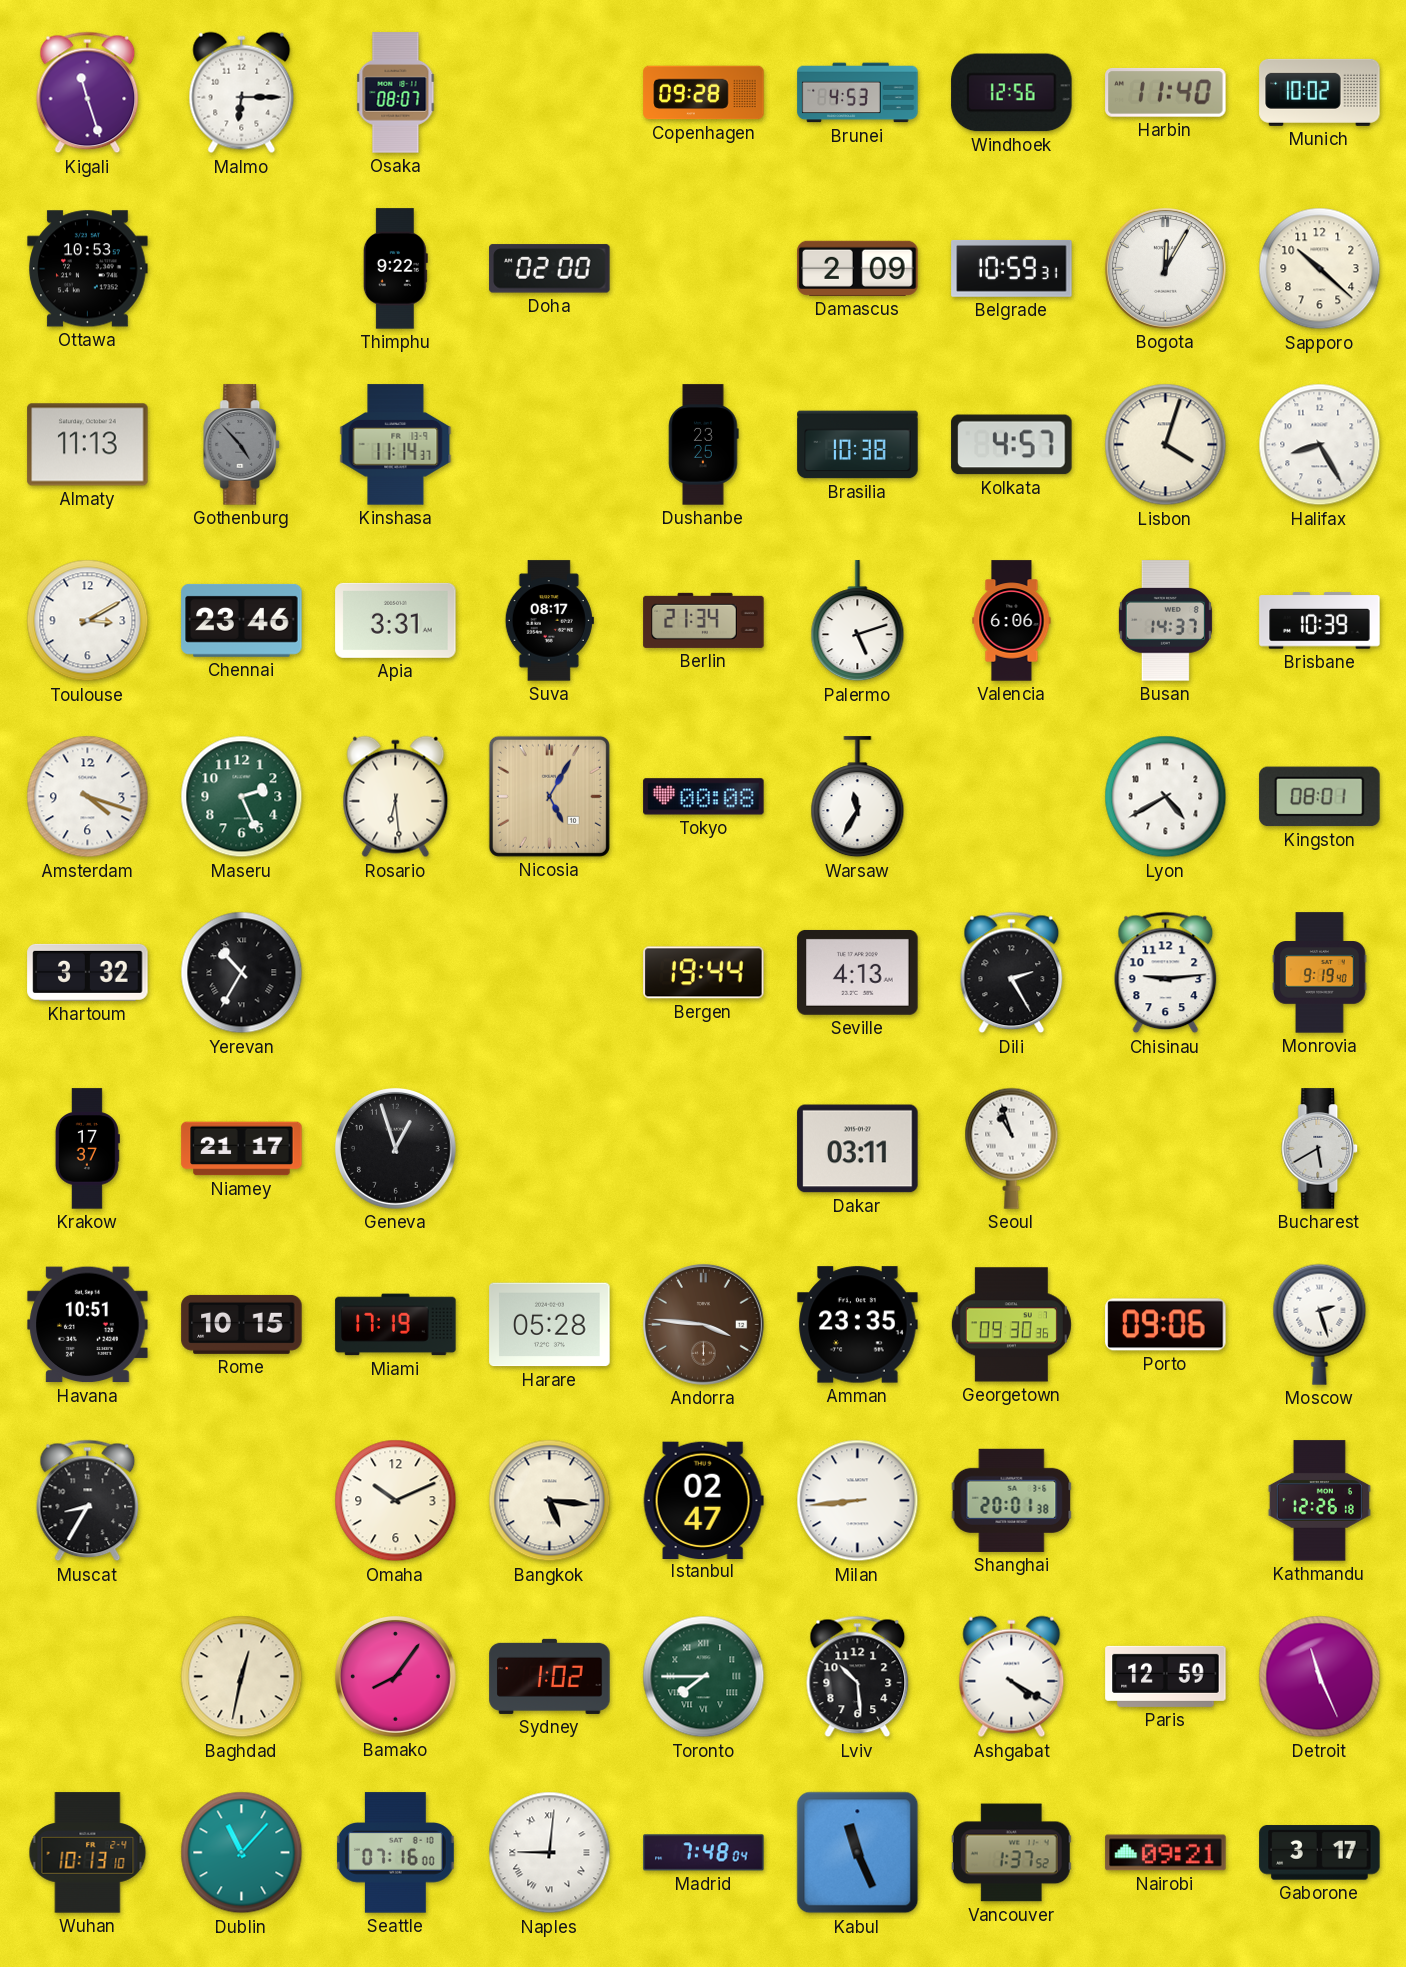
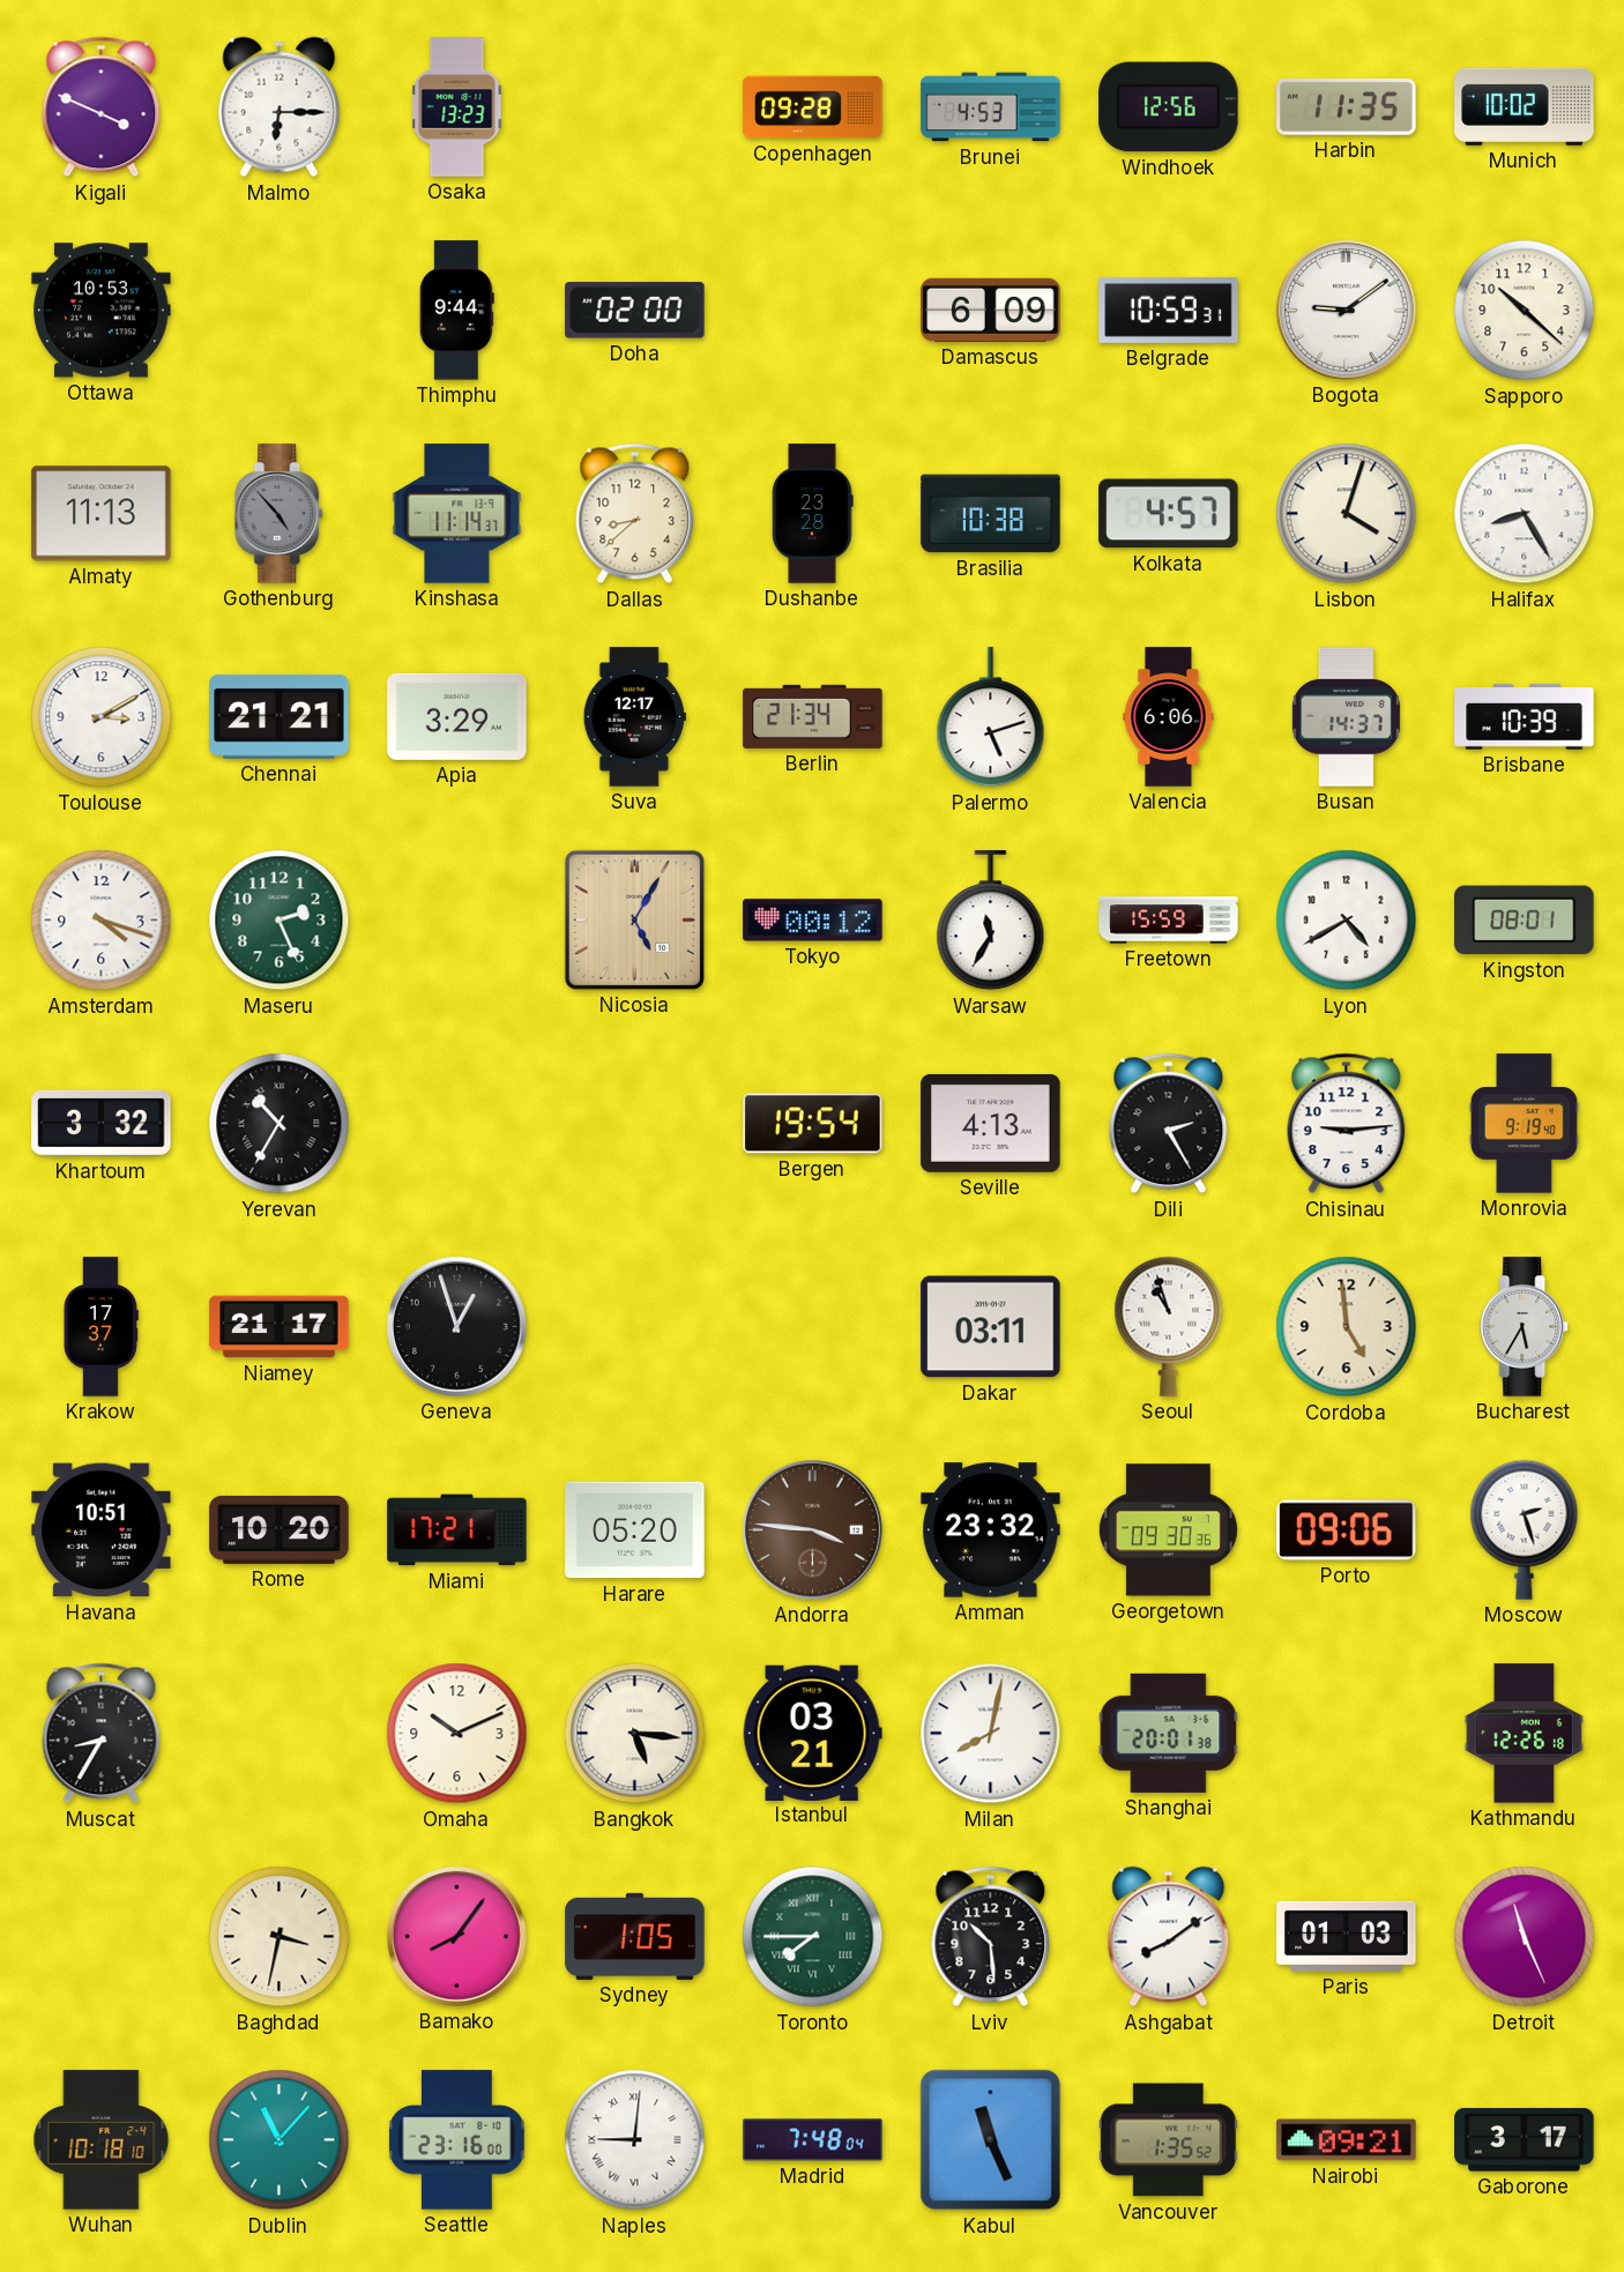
Kigali: 11:27 -> 3:49
Osaka: 08:07 -> 13:23
Harbin: 11:40 -> 11:35
Thimphu: 9:22 -> 9:44
Damascus: 2:09 -> 6:09
Bogota: 12:05 -> 9:09
Dallas: none -> 8:38
Dushanbe: 23:25 -> 23:28
Chennai: 23:46 -> 21:21
Apia: 3:31 -> 3:29
Suva: 08:17 -> 12:17
Rosario: 6:29 -> none
Tokyo: 00:08 -> 00:12
Freetown: none -> 15:59
Bergen: 19:44 -> 19:54
Cordoba: none -> 4:59
Bucharest: 5:40 -> 5:35
Rome: 10:15 -> 10:20
Miami: 17:19 -> 17:21
Harare: 05:28 -> 05:20
Amman: 23:35 -> 23:32
Istanbul: 02:47 -> 03:21
Milan: 8:44 -> 8:02
Baghdad: 12:32 -> 3:32
Sydney: 1:02 -> 1:05
Ashgabat: 4:20 -> 8:09
Paris: 12:59 -> 01:03
Wuhan: 10:13 -> 10:18
Seattle: 07:16 -> 23:16
Vancouver: 1:37 -> 1:35
